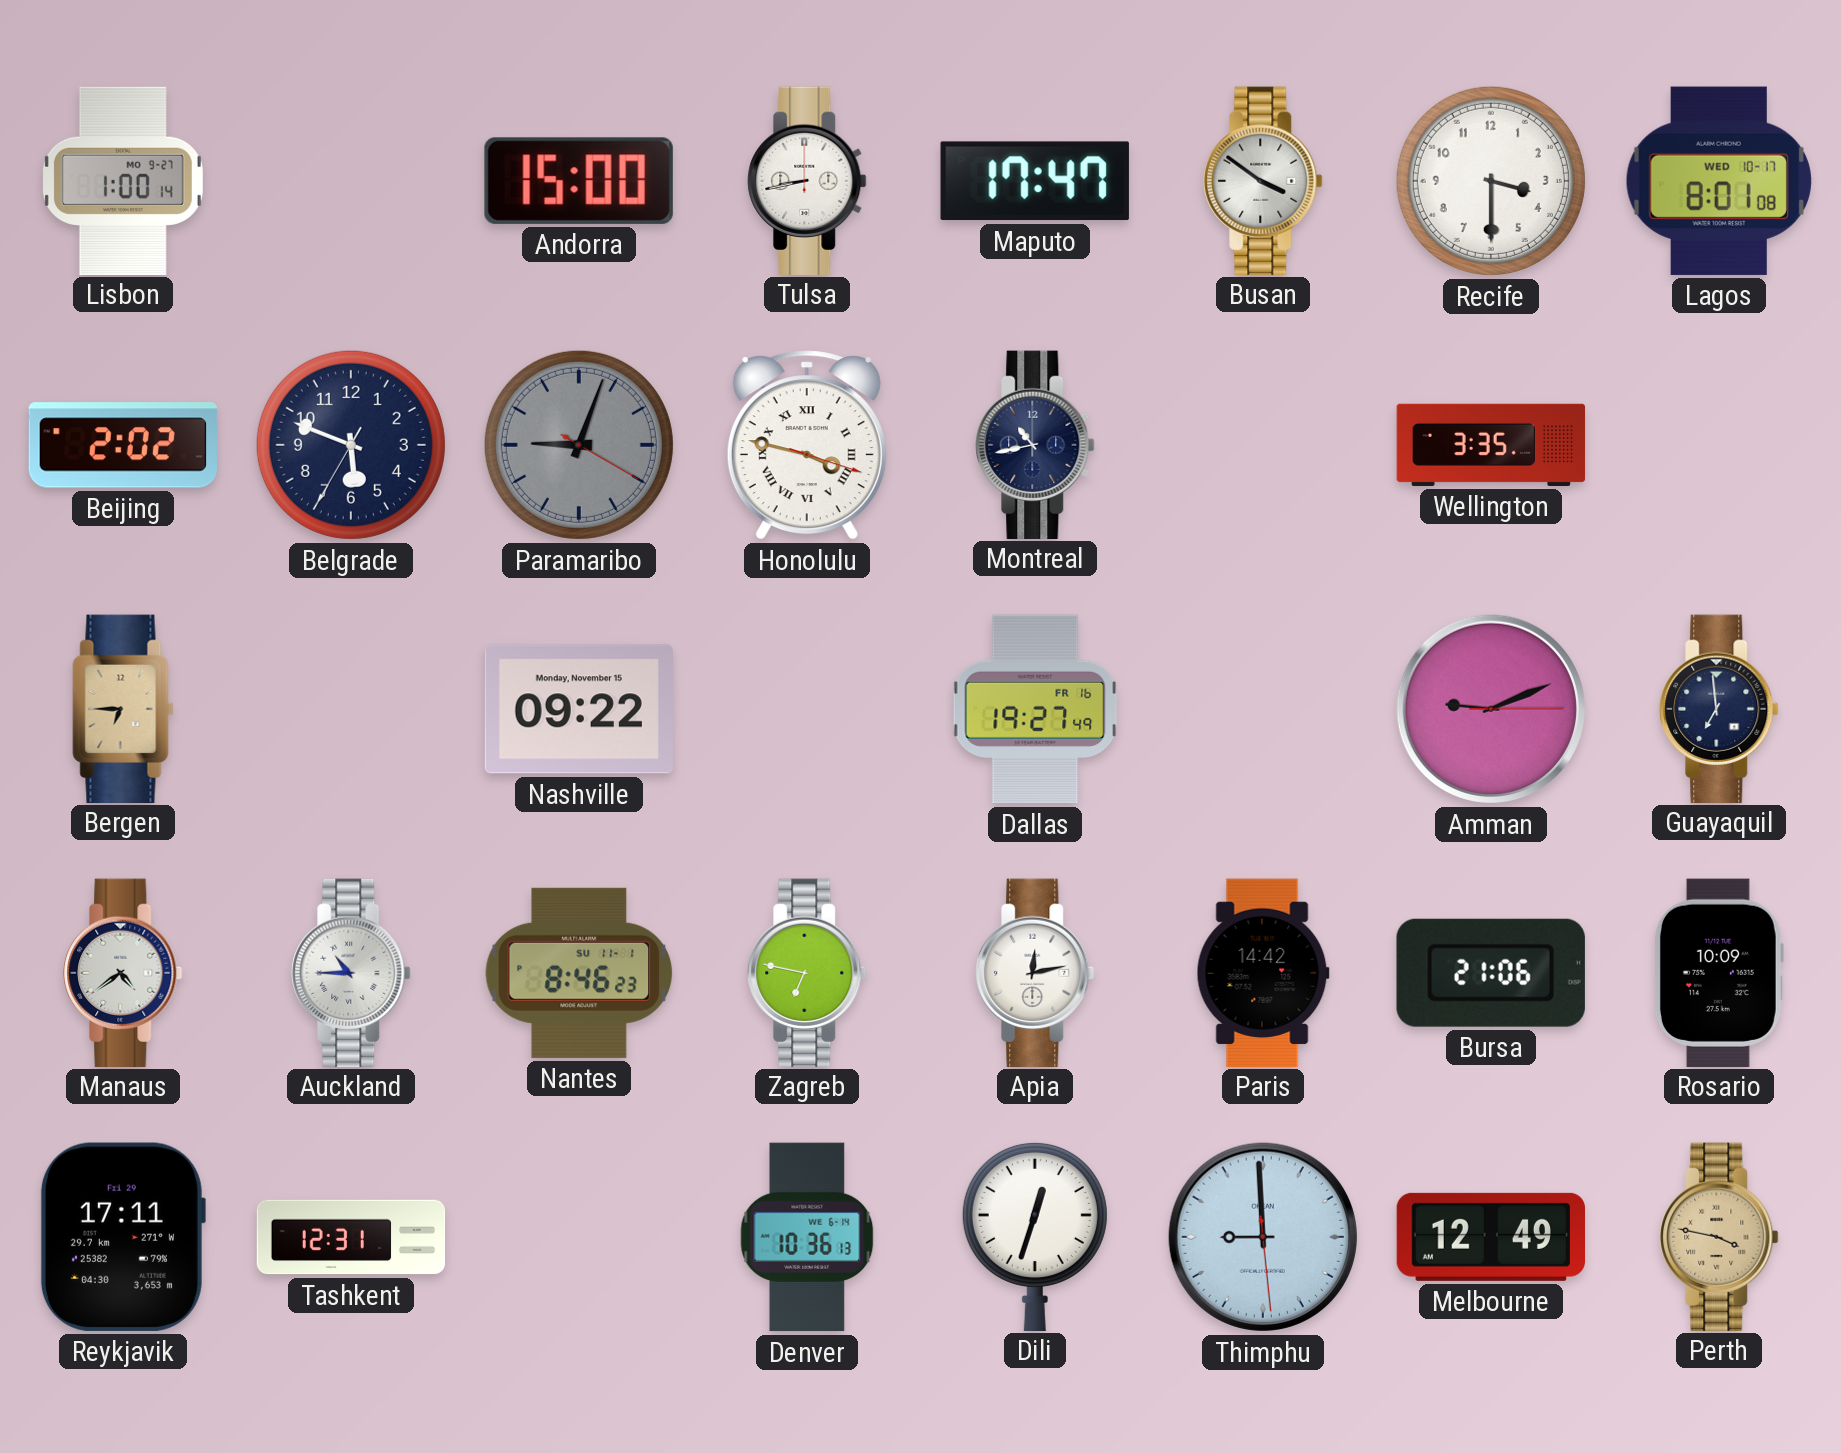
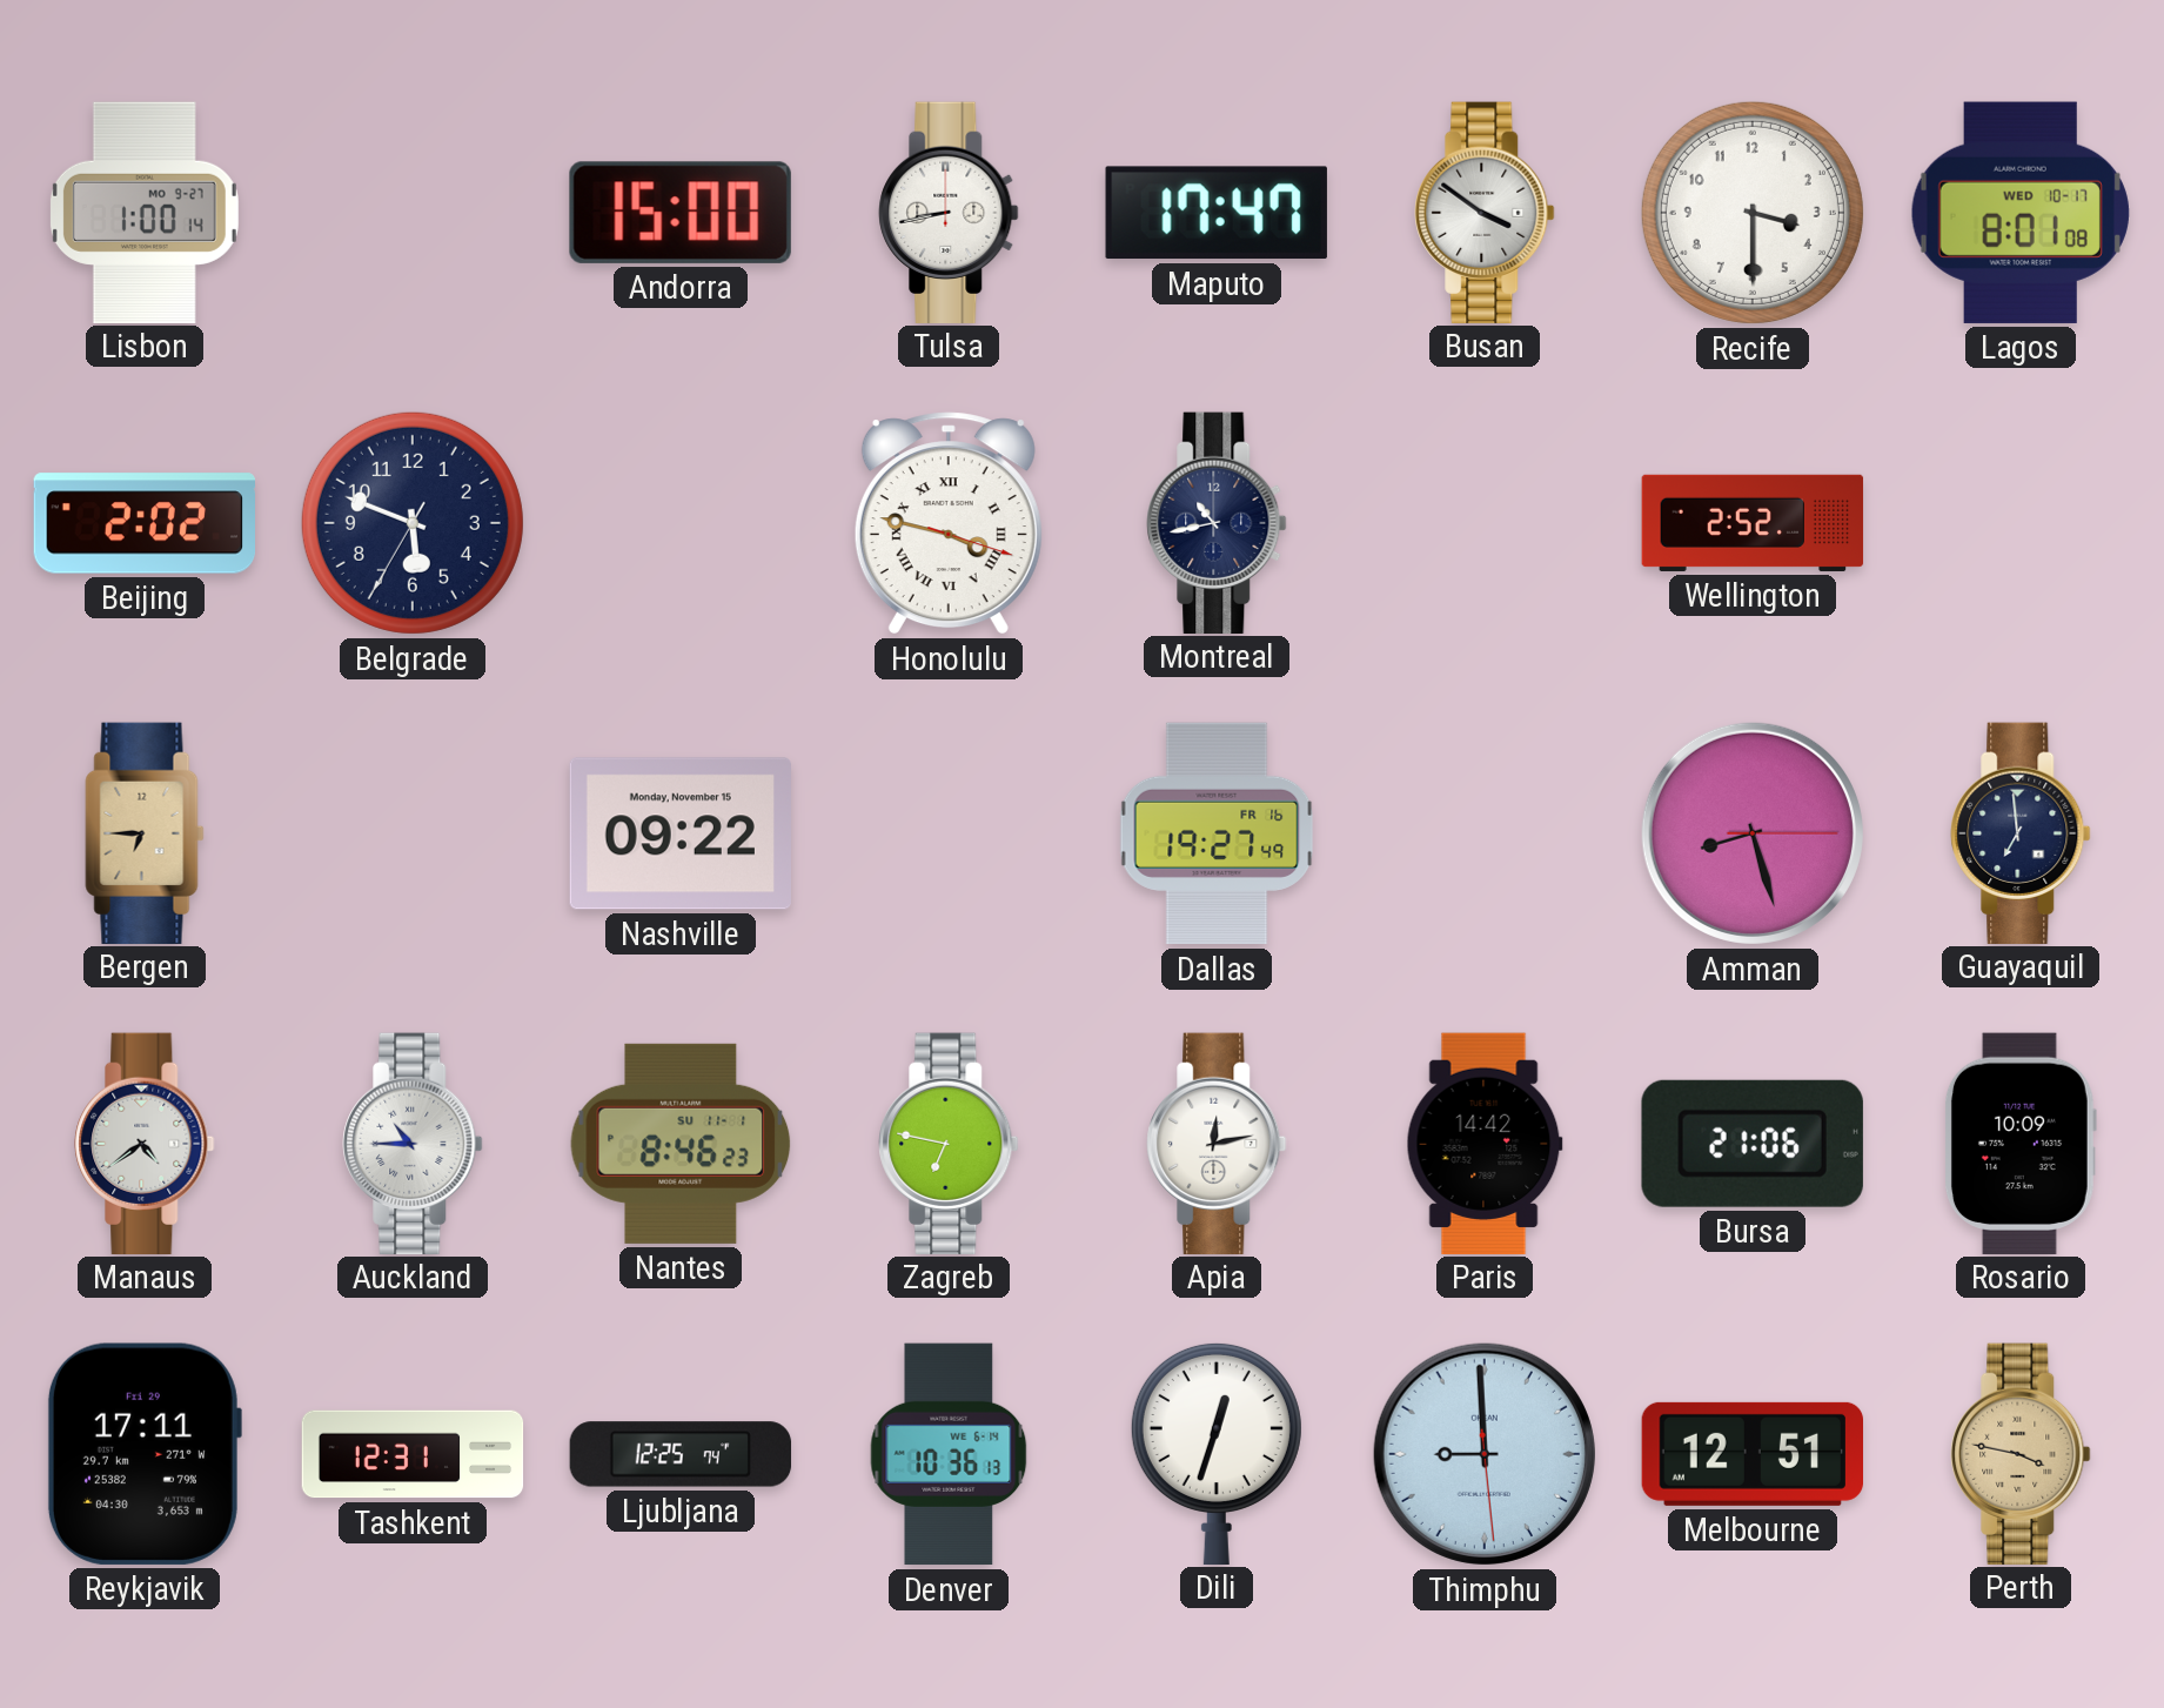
Paramaribo: 9:03 -> none
Wellington: 3:35 -> 2:52
Amman: 9:11 -> 8:27
Ljubljana: none -> 12:25
Melbourne: 12:49 -> 12:51
